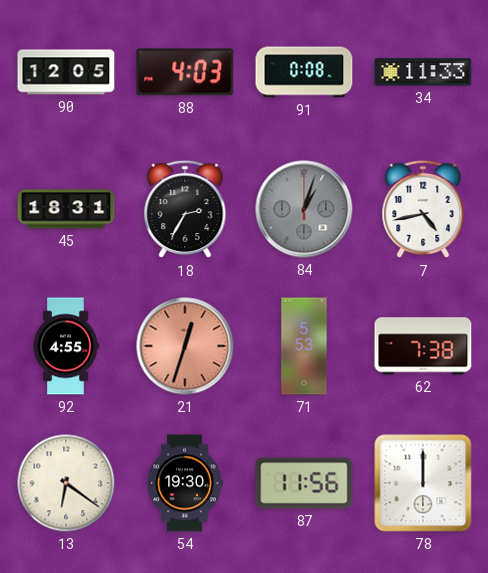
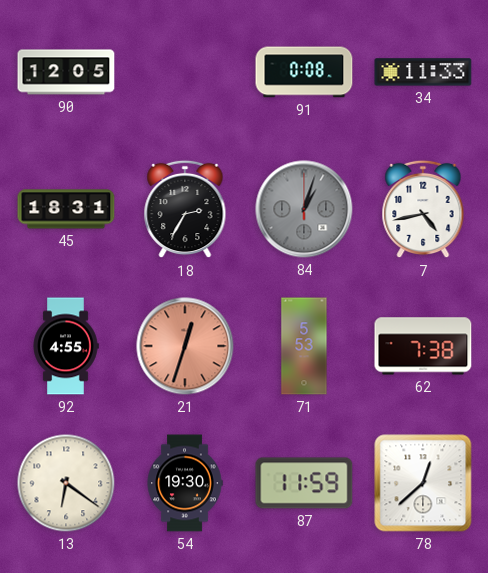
88: 4:03 -> none
87: 11:56 -> 11:59
78: 12:00 -> 12:38
